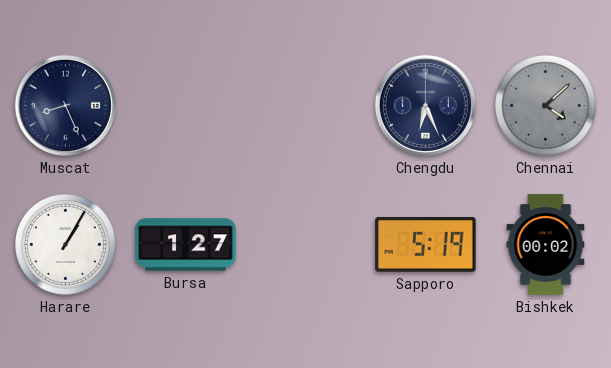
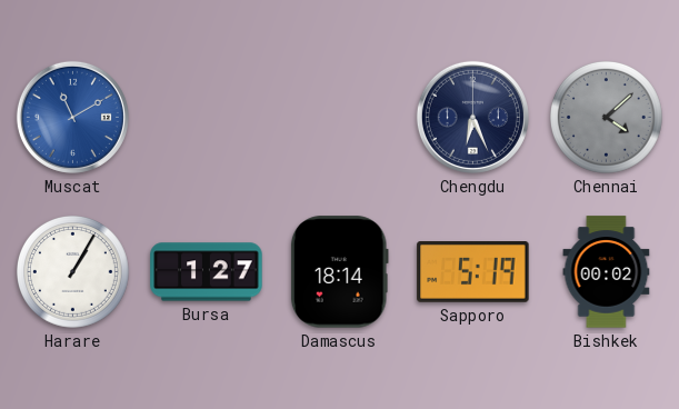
Muscat: 8:26 -> 11:10
Muscat dial: navy -> blue
Damascus: none -> 18:14
